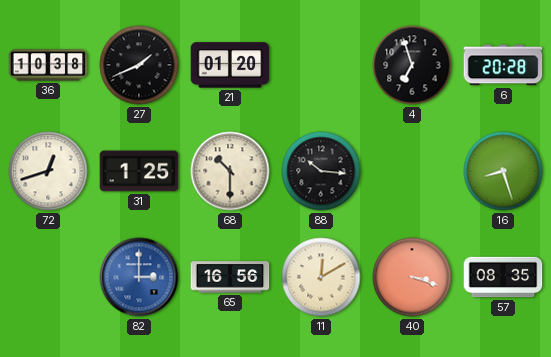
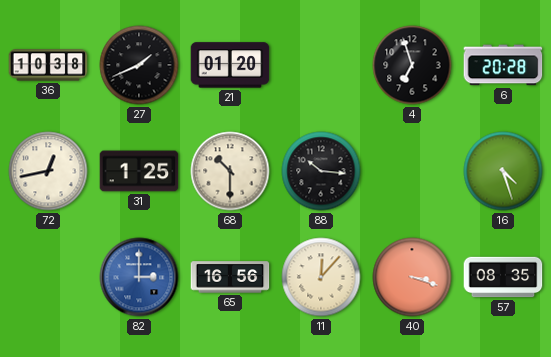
72: 12:42 -> 12:43
16: 8:27 -> 4:27
11: 12:10 -> 12:07
